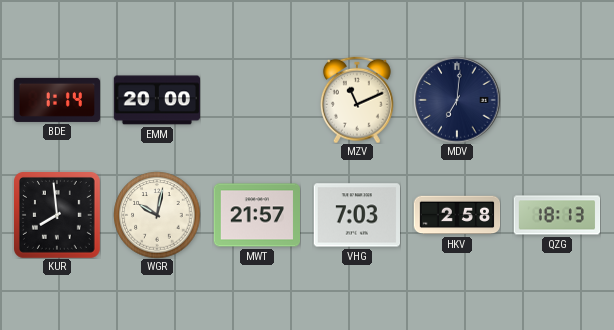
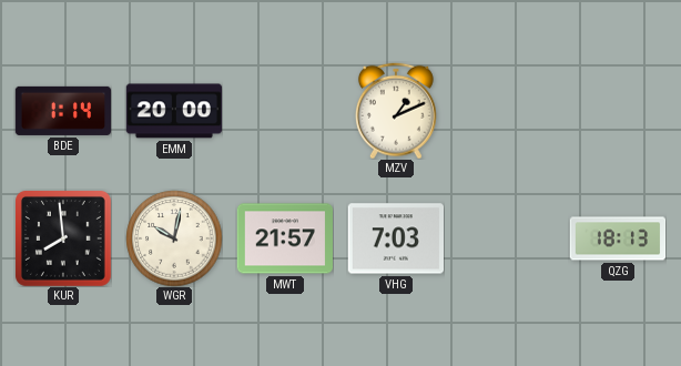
MZV: 11:11 -> 1:11
MDV: 7:01 -> none
HKV: 2:58 -> none
